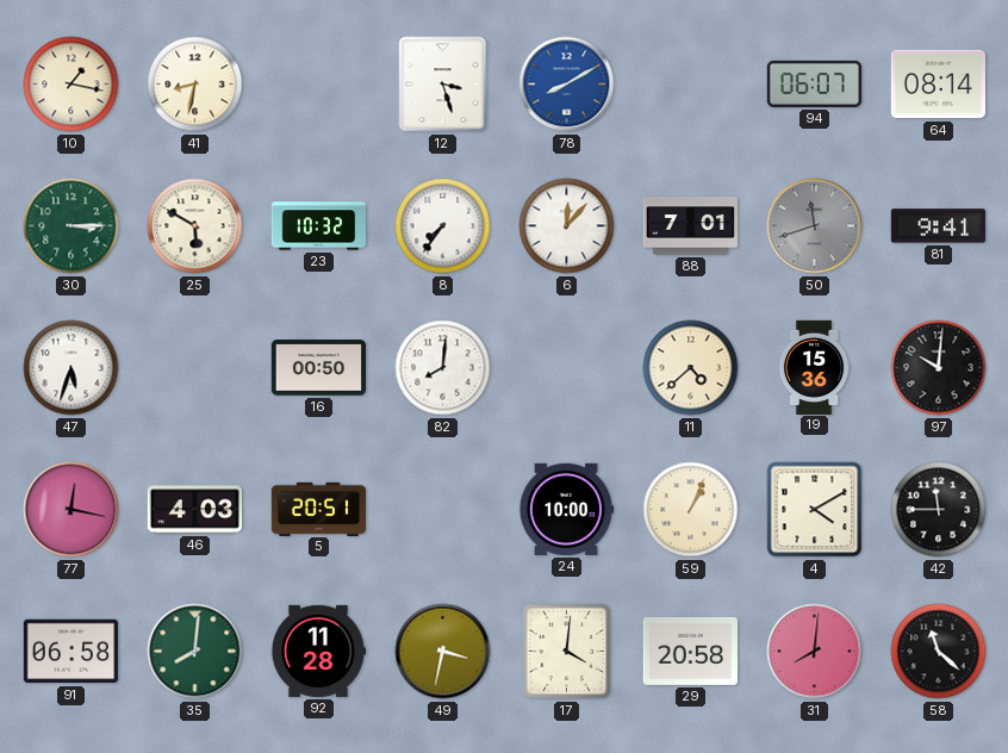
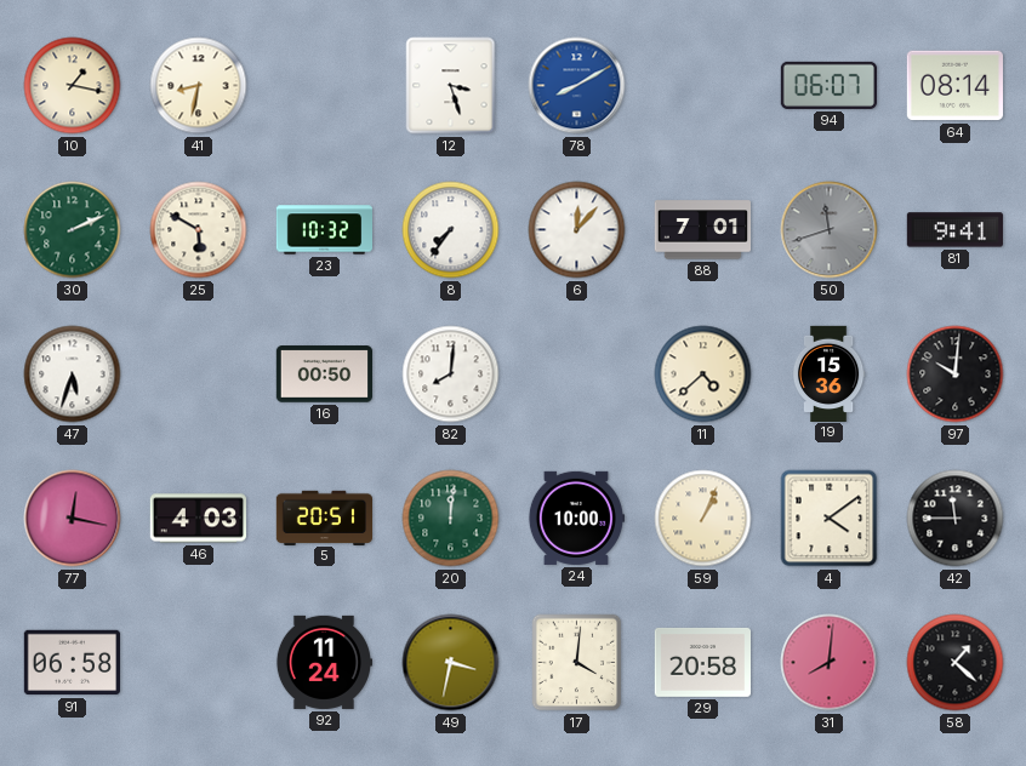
30: 3:15 -> 2:11
20: none -> 12:01
4: 4:10 -> 4:09
35: 8:01 -> none
92: 11:28 -> 11:24
58: 11:22 -> 1:22
